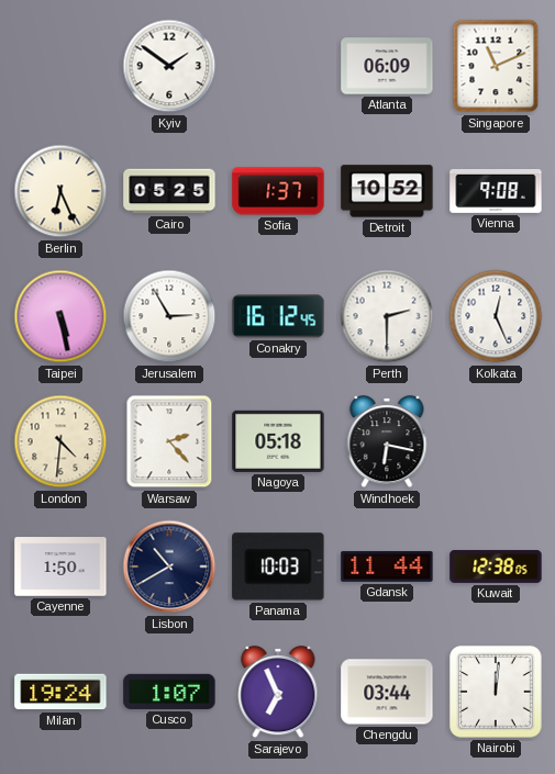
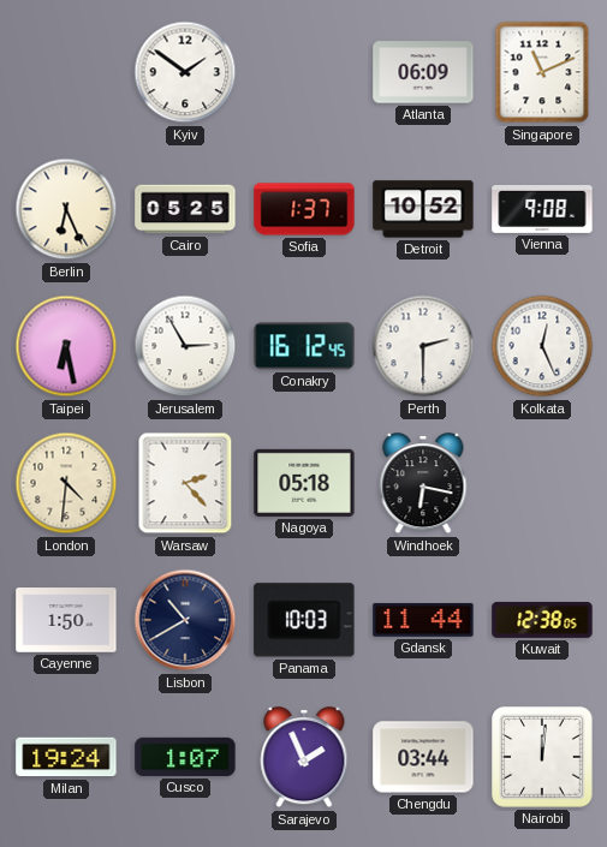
Taipei: 5:28 -> 6:28
Sarajevo: 6:56 -> 1:56
